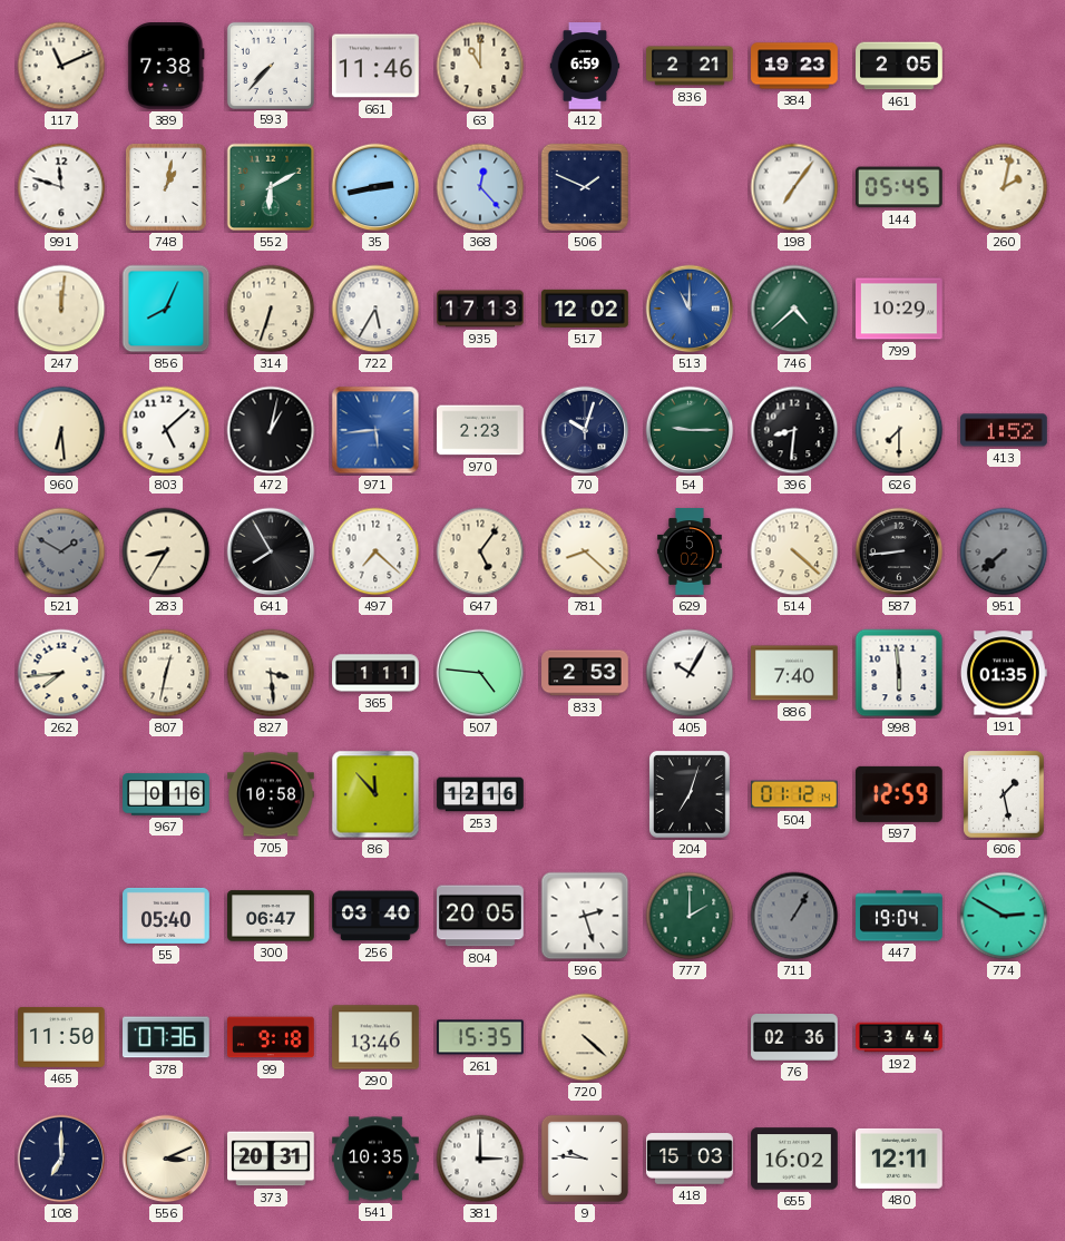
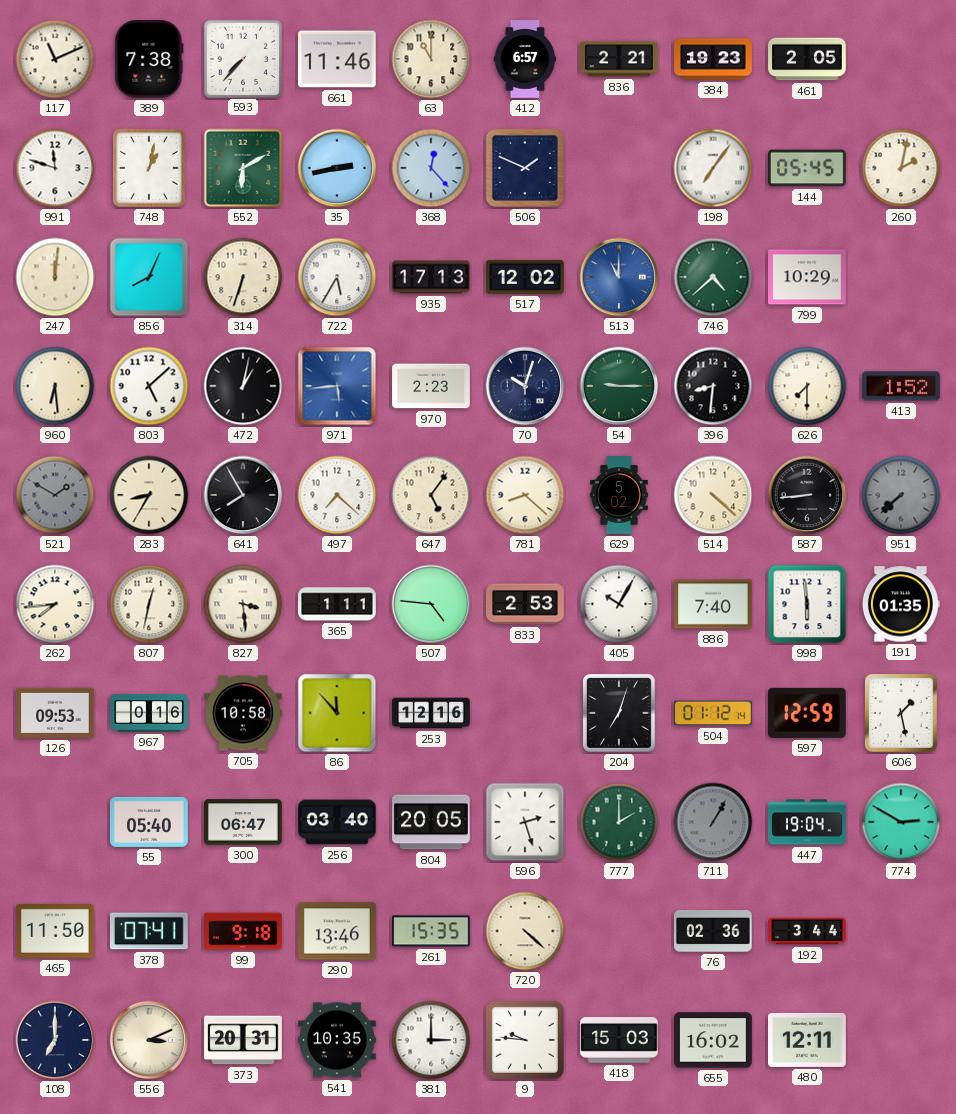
412: 6:59 -> 6:57
126: none -> 09:53
378: 07:36 -> 07:41
